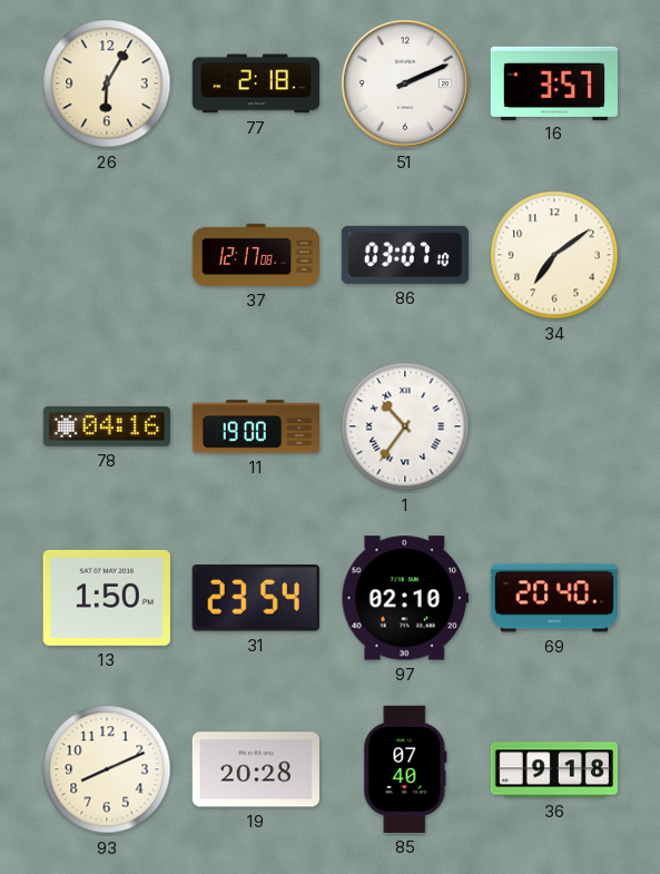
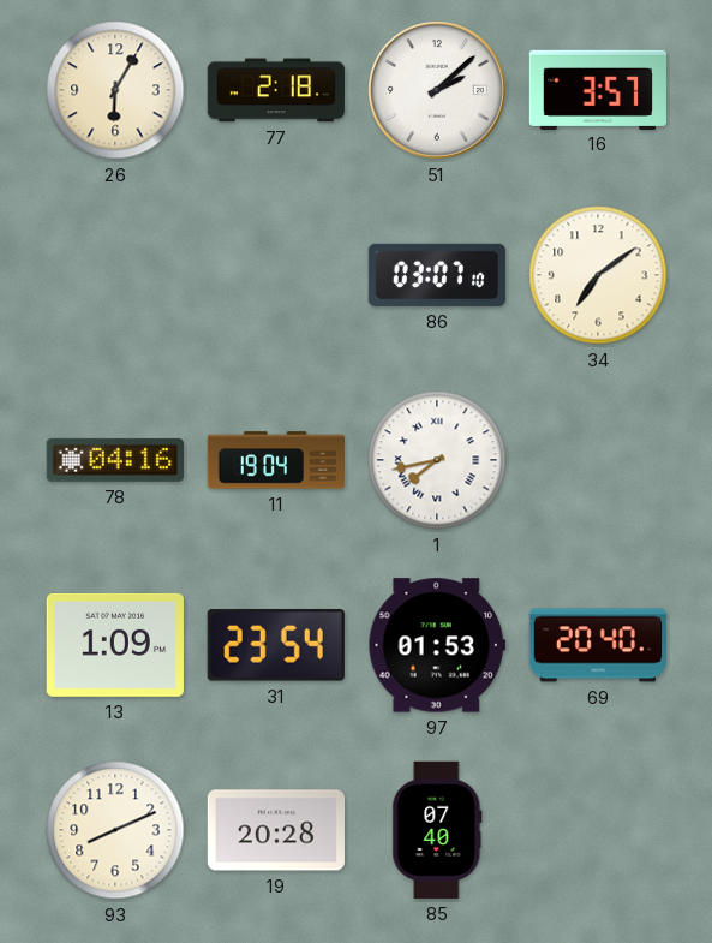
51: 2:11 -> 2:08
37: 12:17 -> none
11: 19:00 -> 19:04
1: 10:36 -> 7:43
13: 1:50 -> 1:09
97: 02:10 -> 01:53
36: 9:18 -> none
